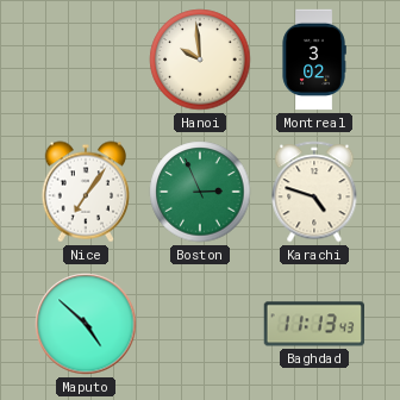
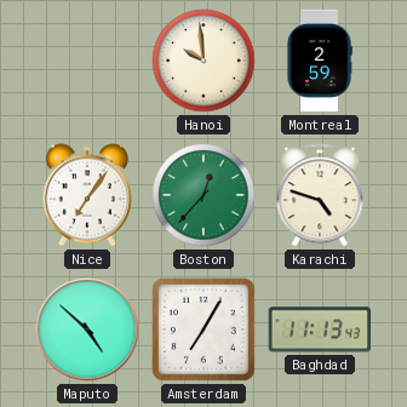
Montreal: 3:02 -> 2:59
Boston: 2:56 -> 12:37
Amsterdam: none -> 7:05
